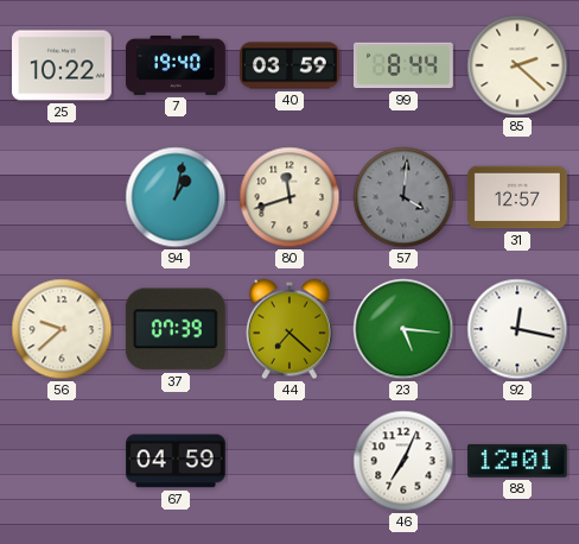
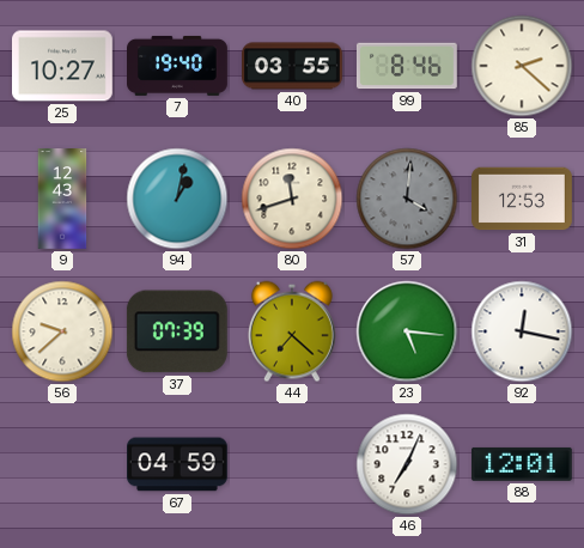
25: 10:22 -> 10:27
40: 03:59 -> 03:55
99: 8:44 -> 8:46
9: none -> 12:43
31: 12:57 -> 12:53
